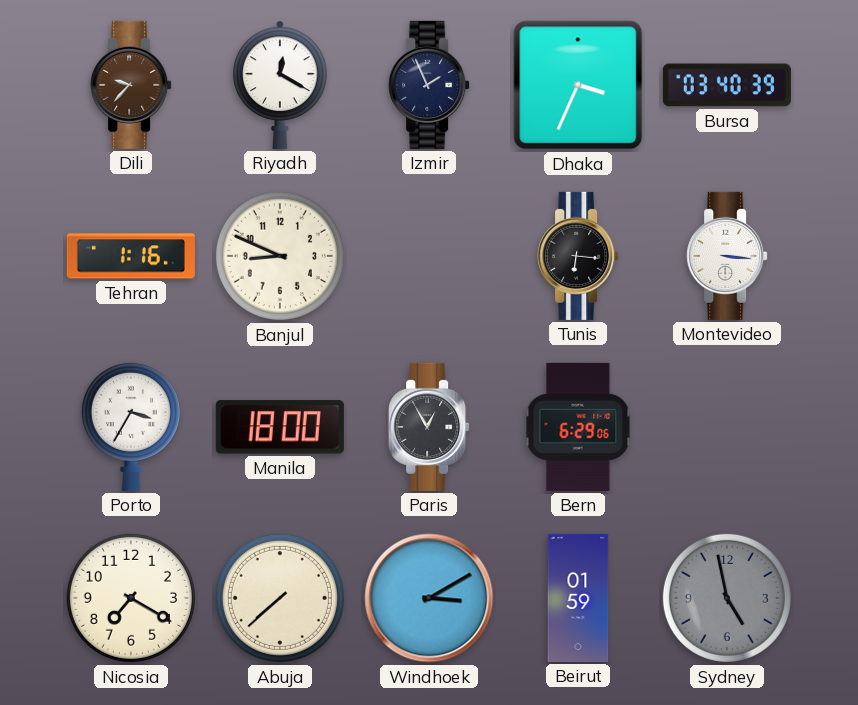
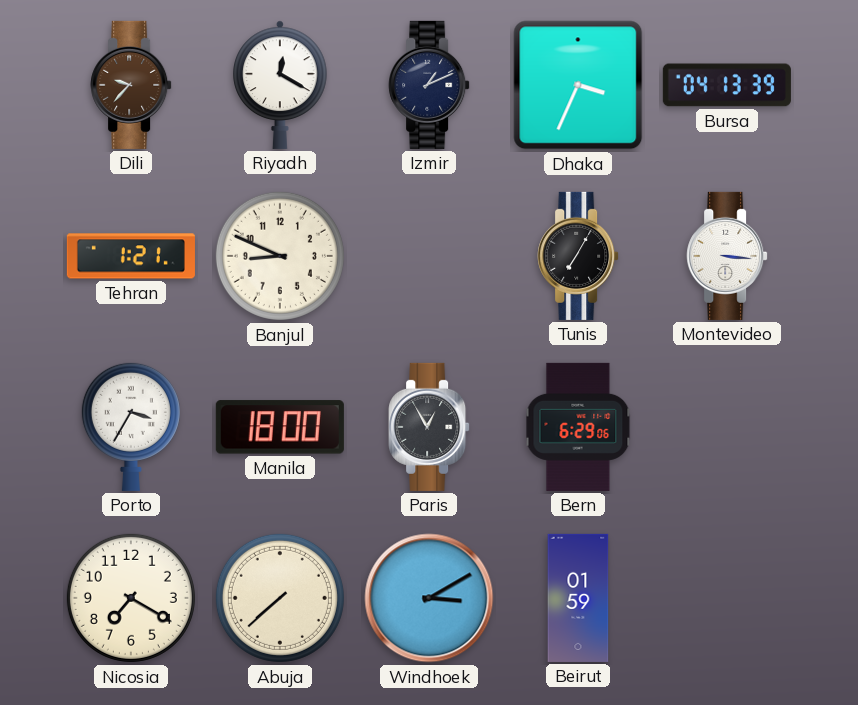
Izmir: 1:56 -> 1:11
Bursa: 03:40 -> 04:13
Tehran: 1:16 -> 1:21
Tunis: 6:16 -> 7:05
Sydney: 4:58 -> none
